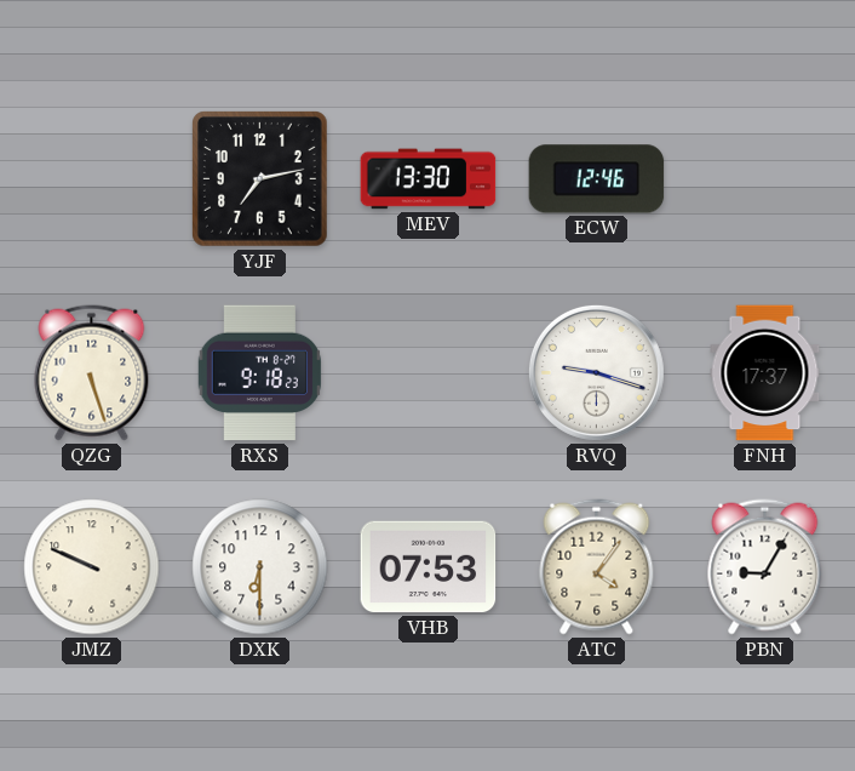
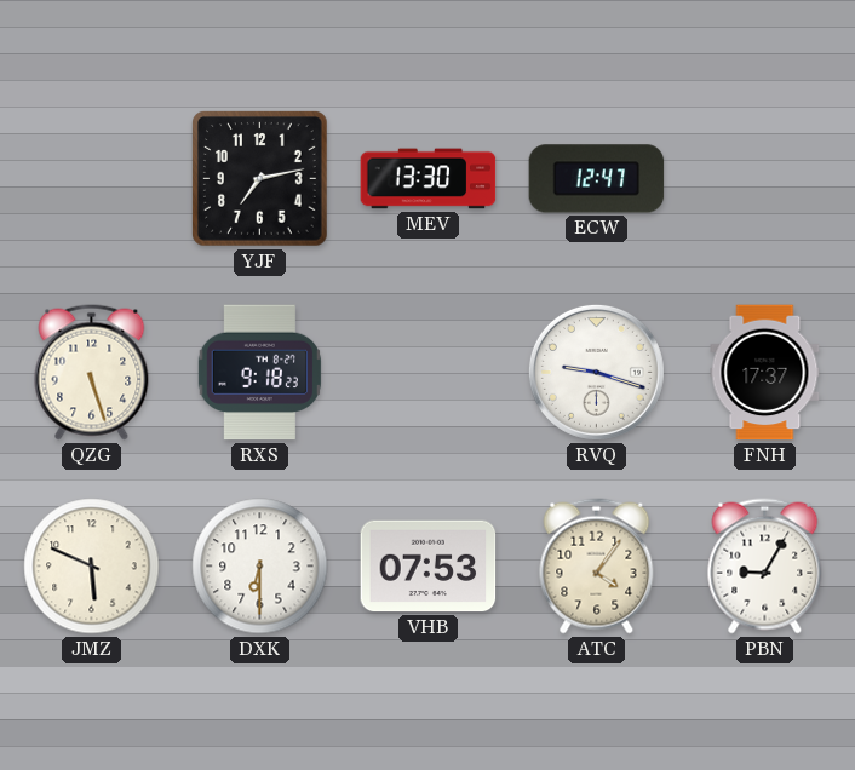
ECW: 12:46 -> 12:47
JMZ: 9:49 -> 5:49
